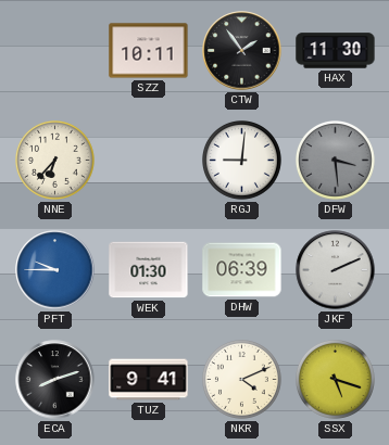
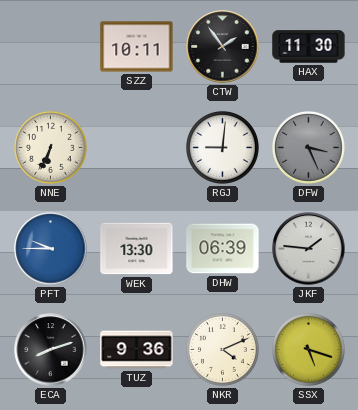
NNE: 6:37 -> 6:34
DFW: 3:29 -> 3:26
WEK: 01:30 -> 13:30
JKF: 2:11 -> 1:46
TUZ: 9:41 -> 9:36
